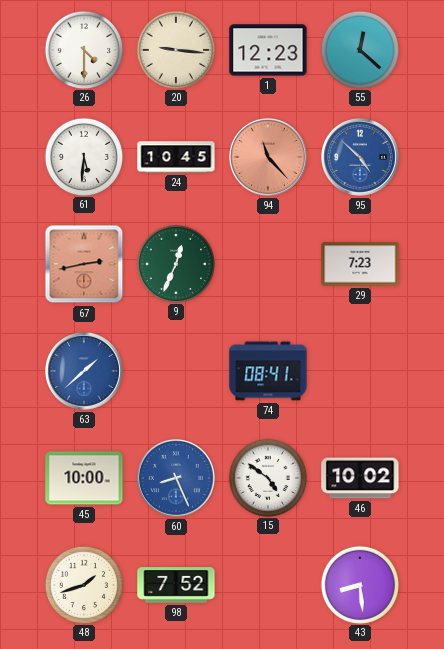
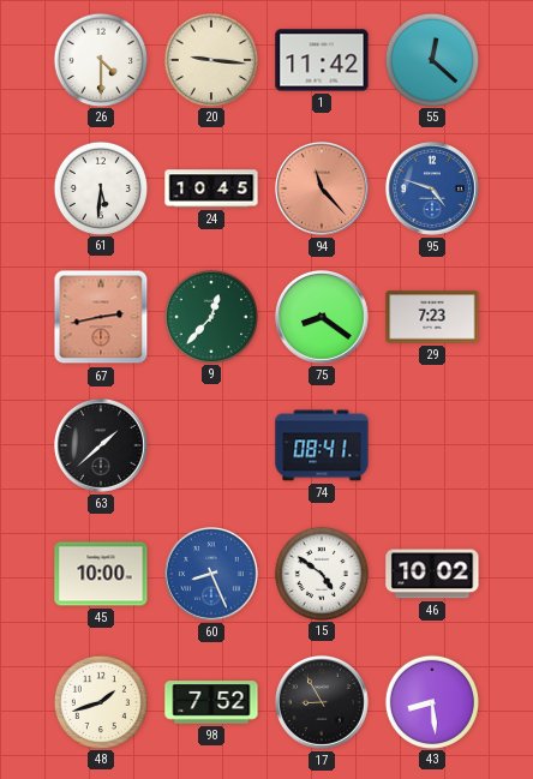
1: 12:23 -> 11:42
95: 4:52 -> 4:48
9: 12:34 -> 12:37
75: none -> 8:21
63 dial: blue -> black
17: none -> 8:55
